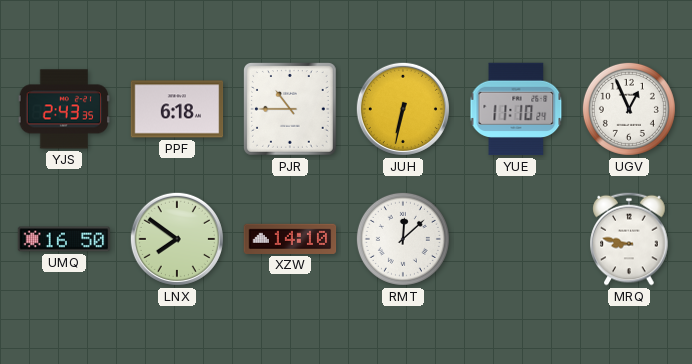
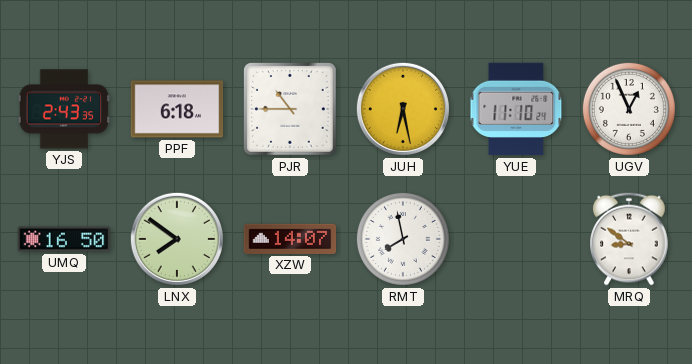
JUH: 6:32 -> 6:28
XZW: 14:10 -> 14:07
RMT: 12:08 -> 7:58
MRQ: 8:47 -> 8:51
